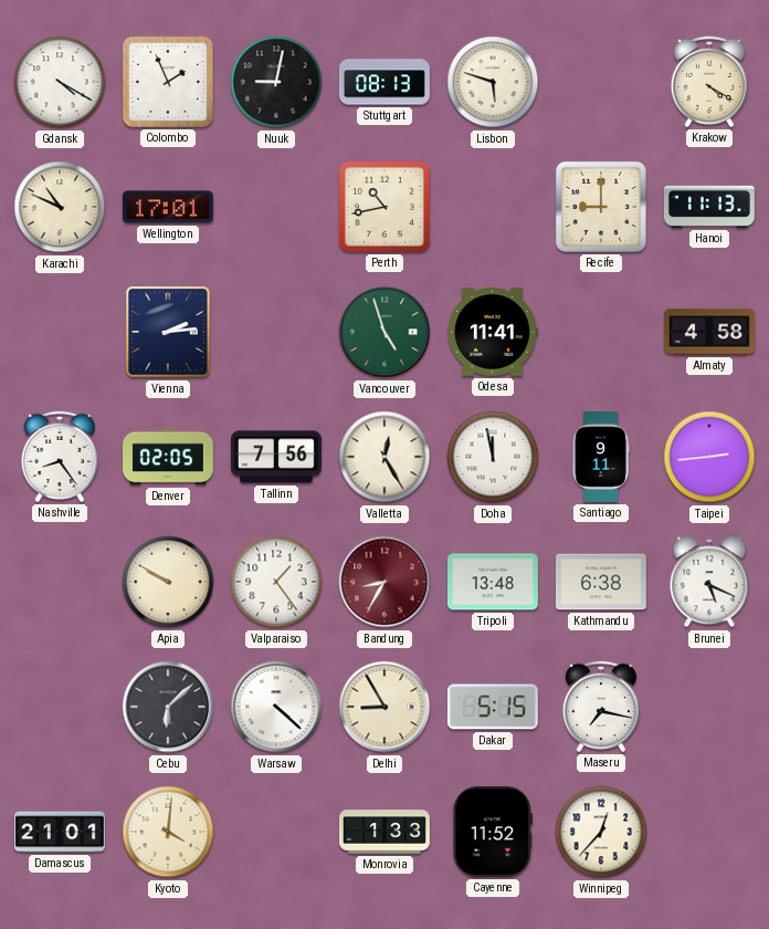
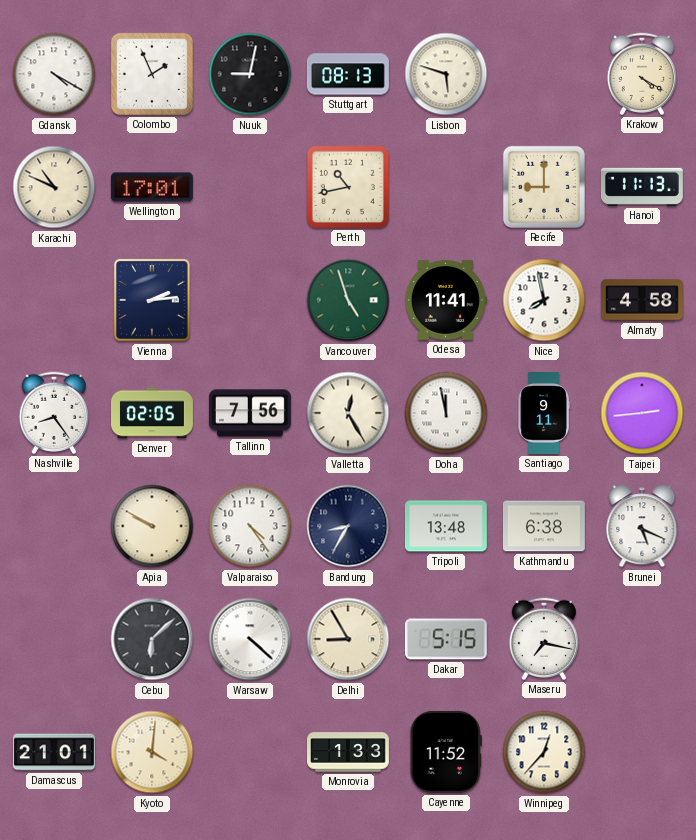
Nice: none -> 7:58
Valparaiso: 1:24 -> 4:24
Bandung dial: burgundy -> navy
